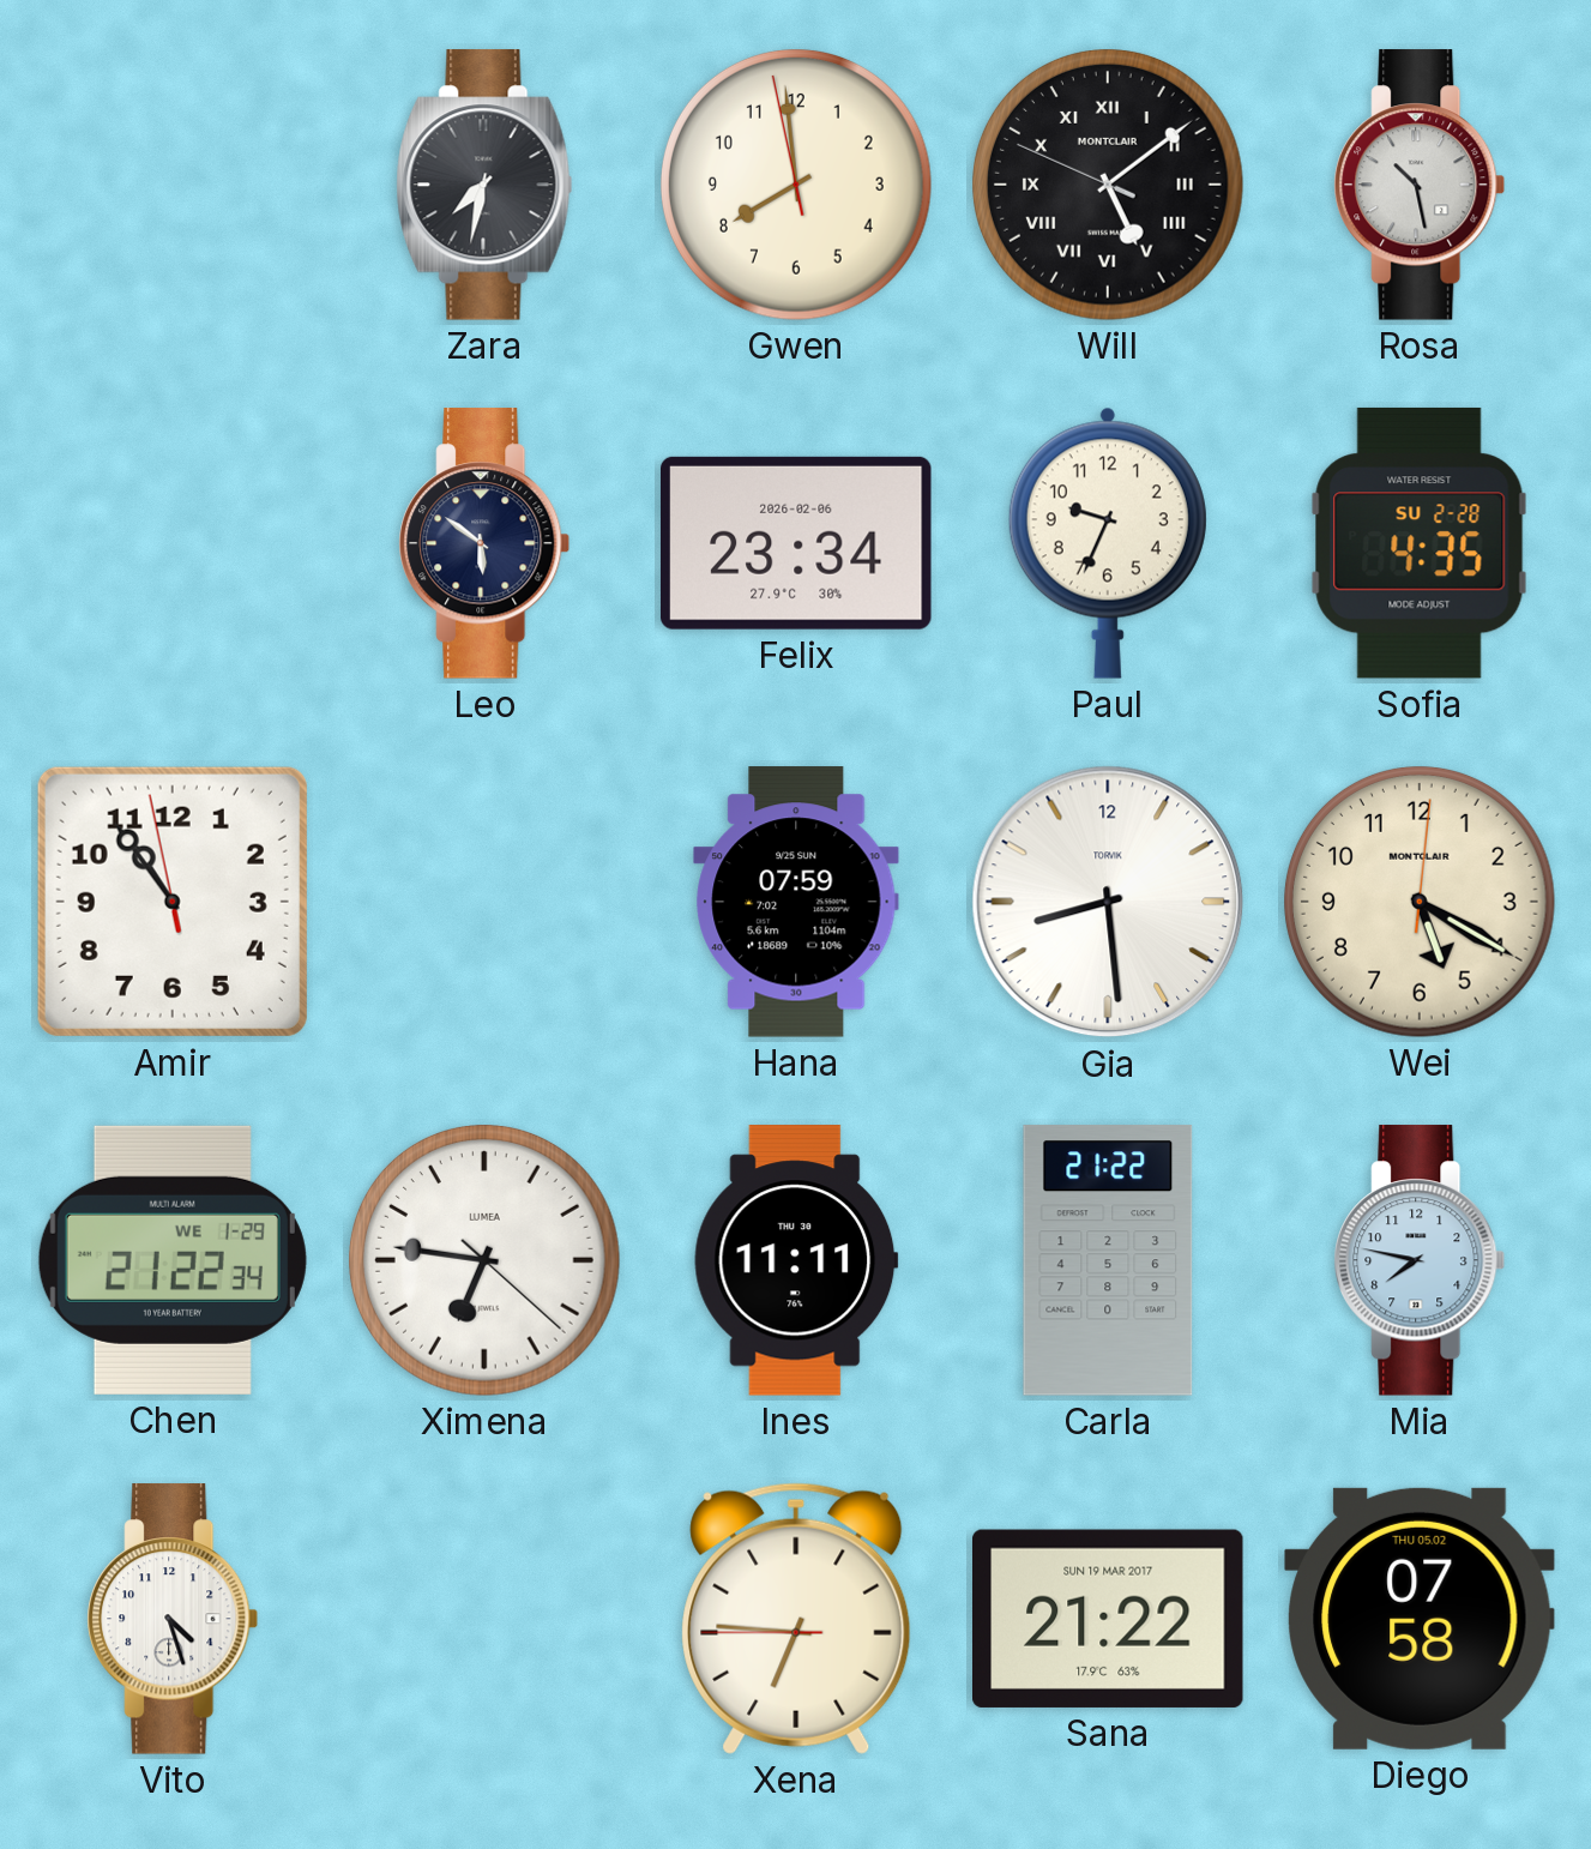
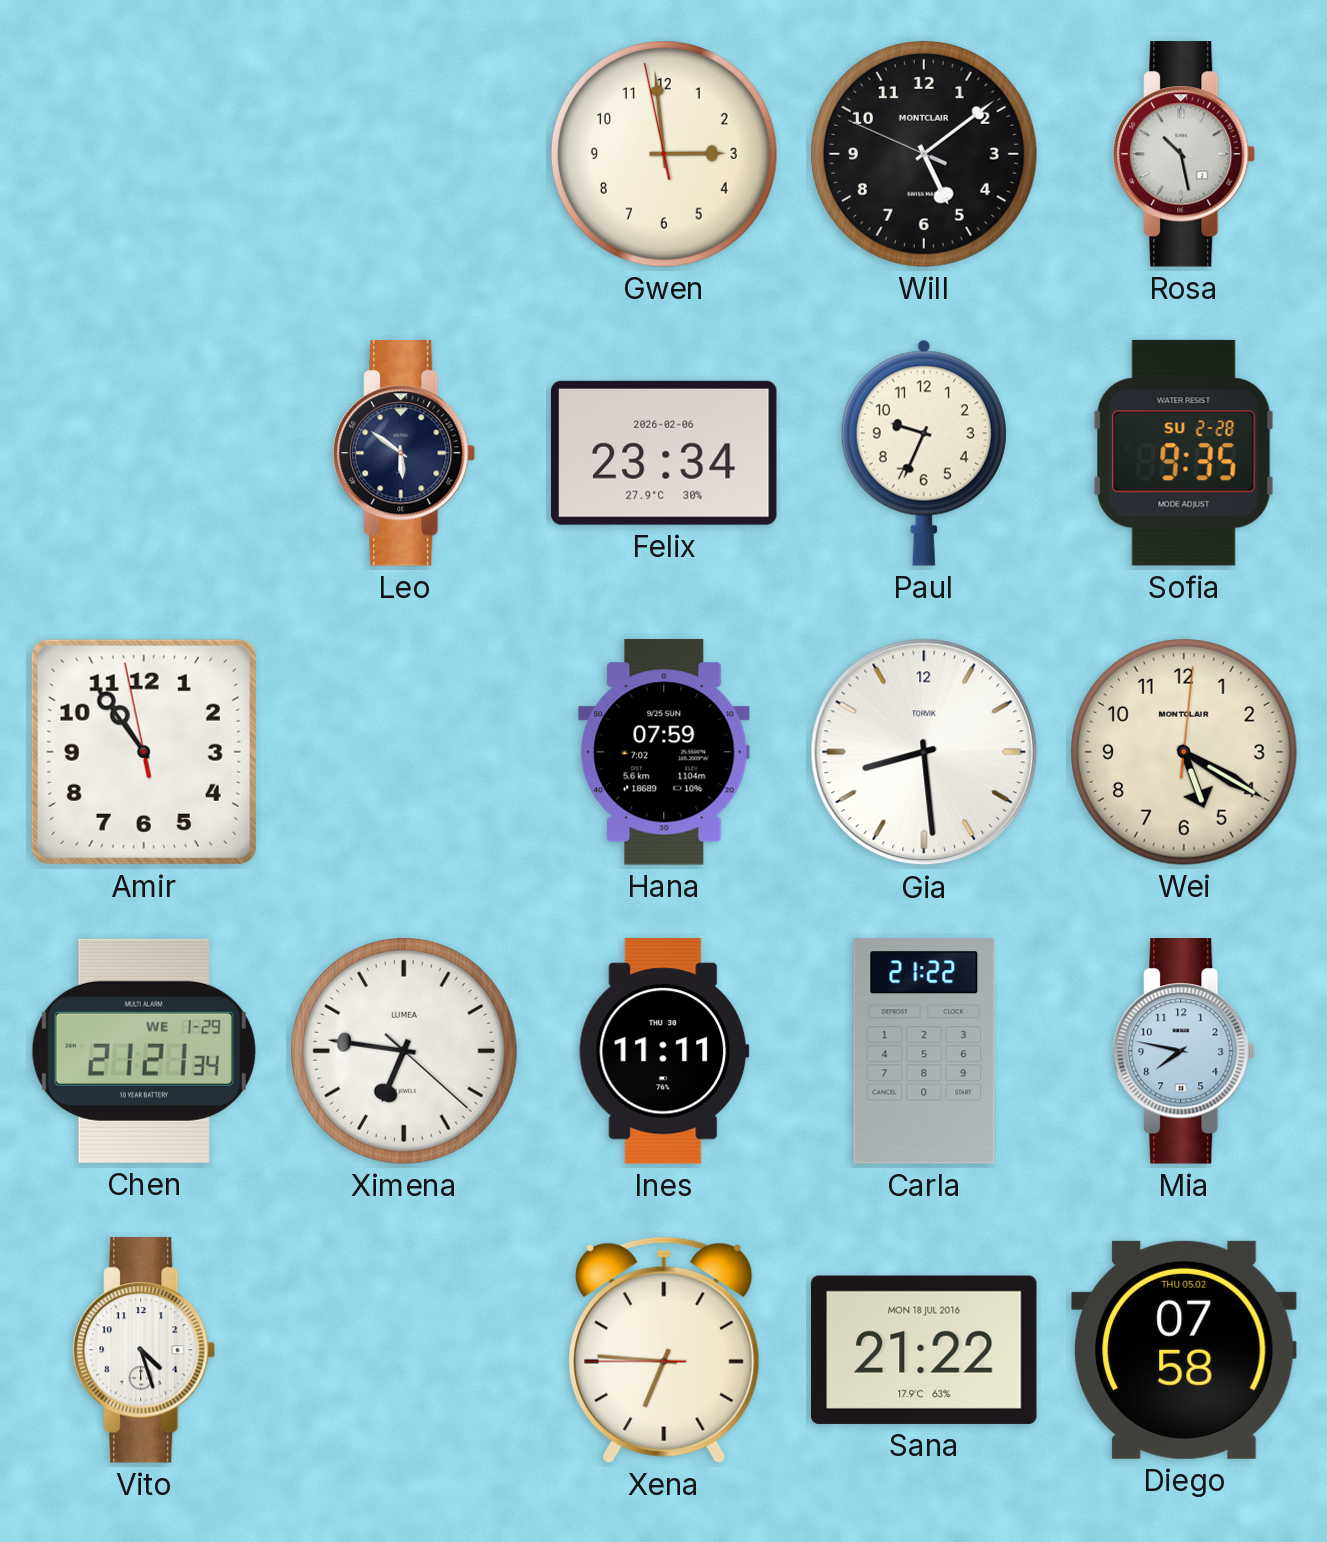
Zara: 7:32 -> none
Gwen: 7:58 -> 2:58
Will numerals: Roman -> Arabic
Sofia: 4:35 -> 9:35
Chen: 21:22 -> 21:21
Sana date: SUN 19 MAR 2017 -> MON 18 JUL 2016
